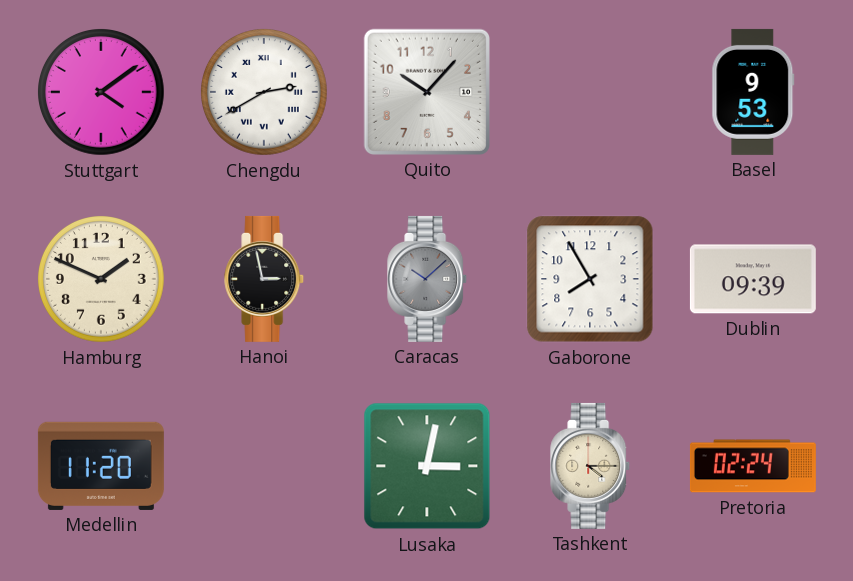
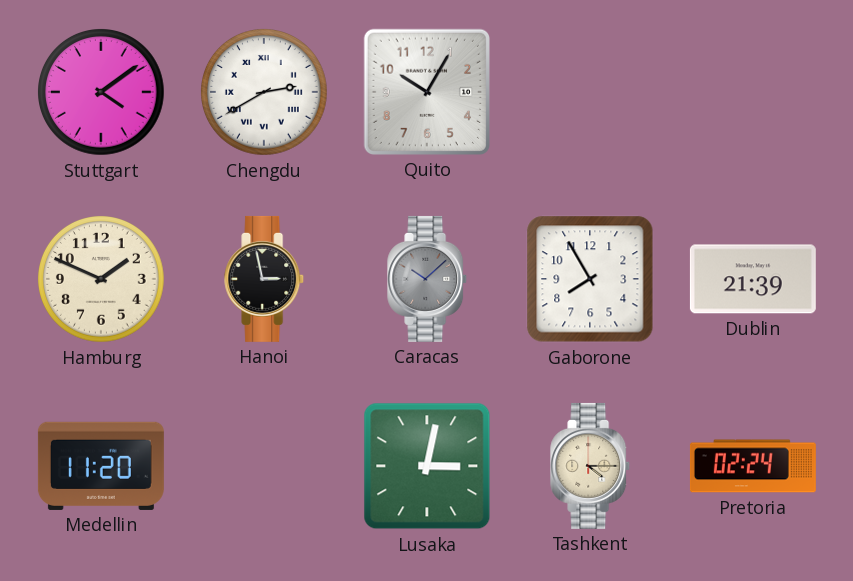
Quito: 10:07 -> 10:05
Basel: 9:53 -> none
Dublin: 09:39 -> 21:39
